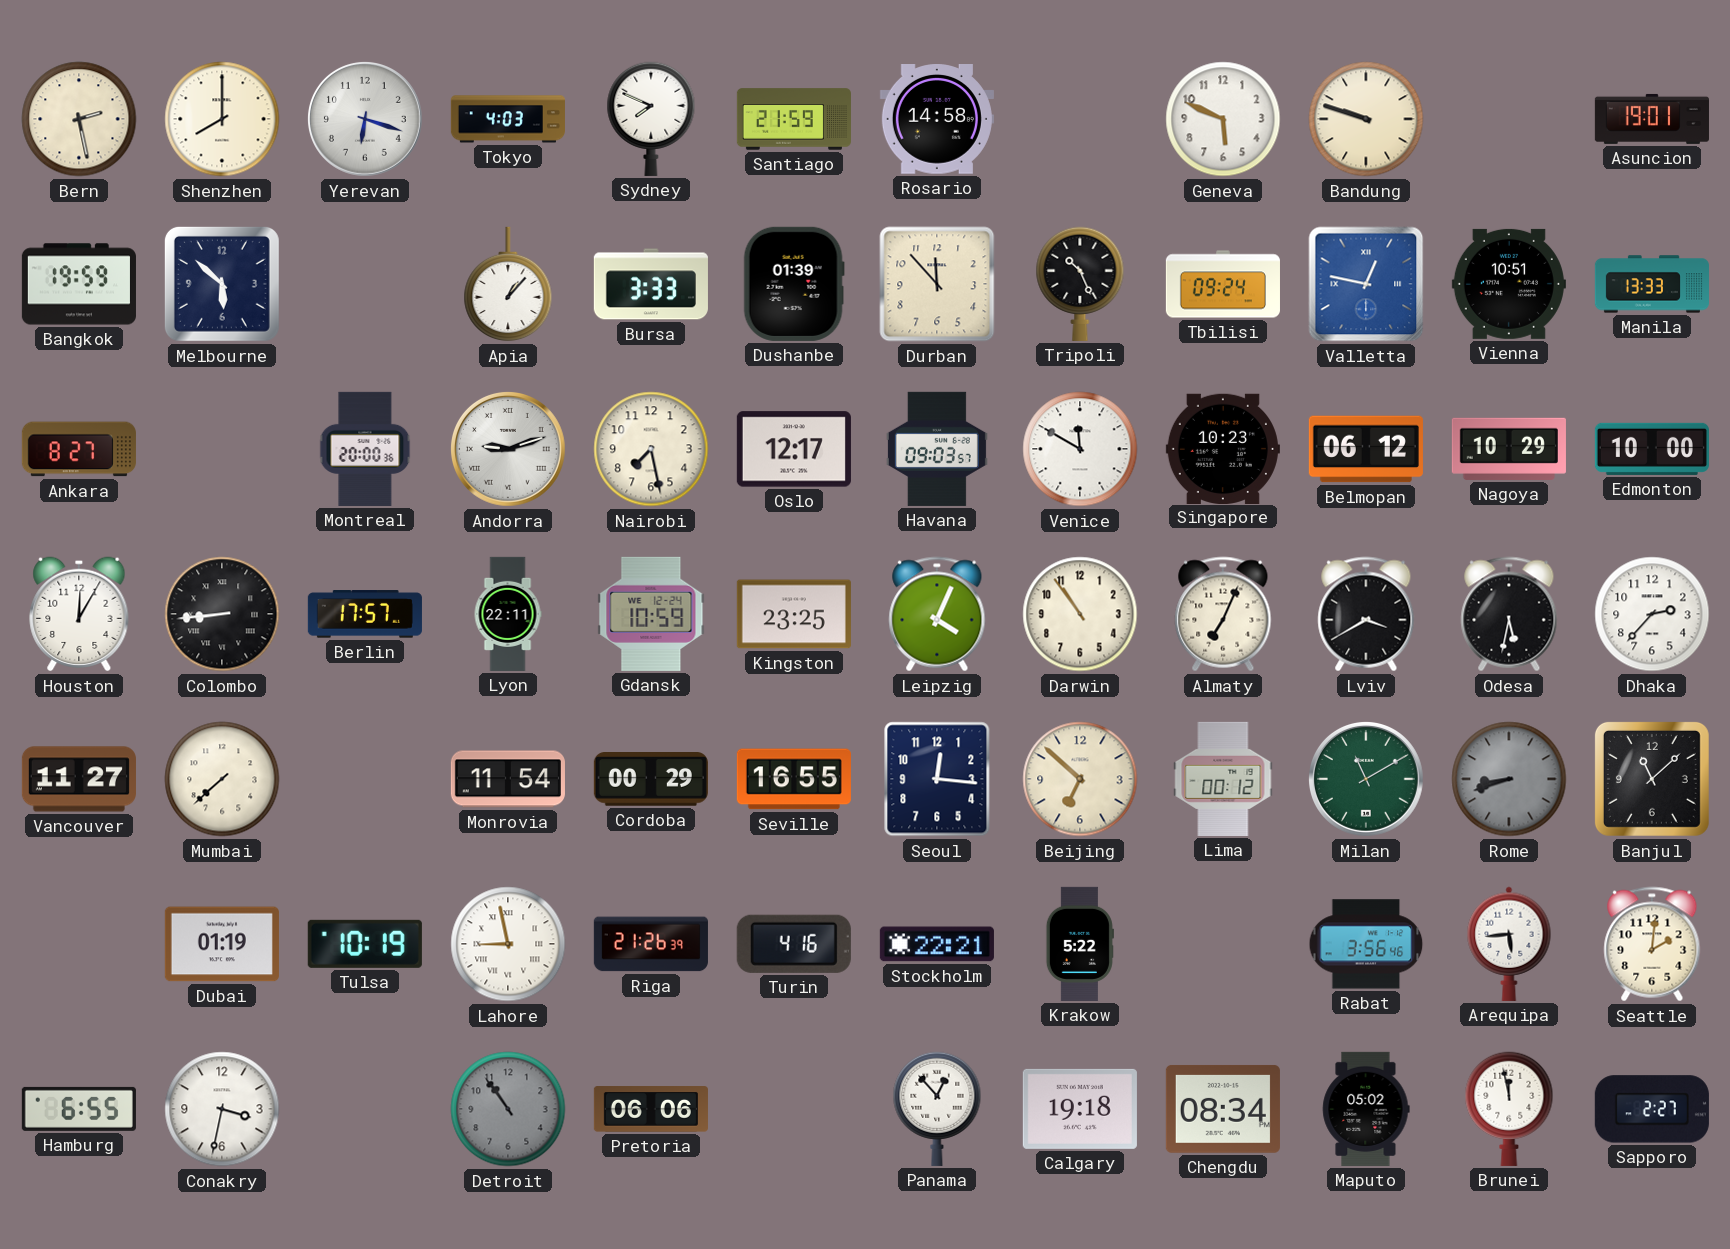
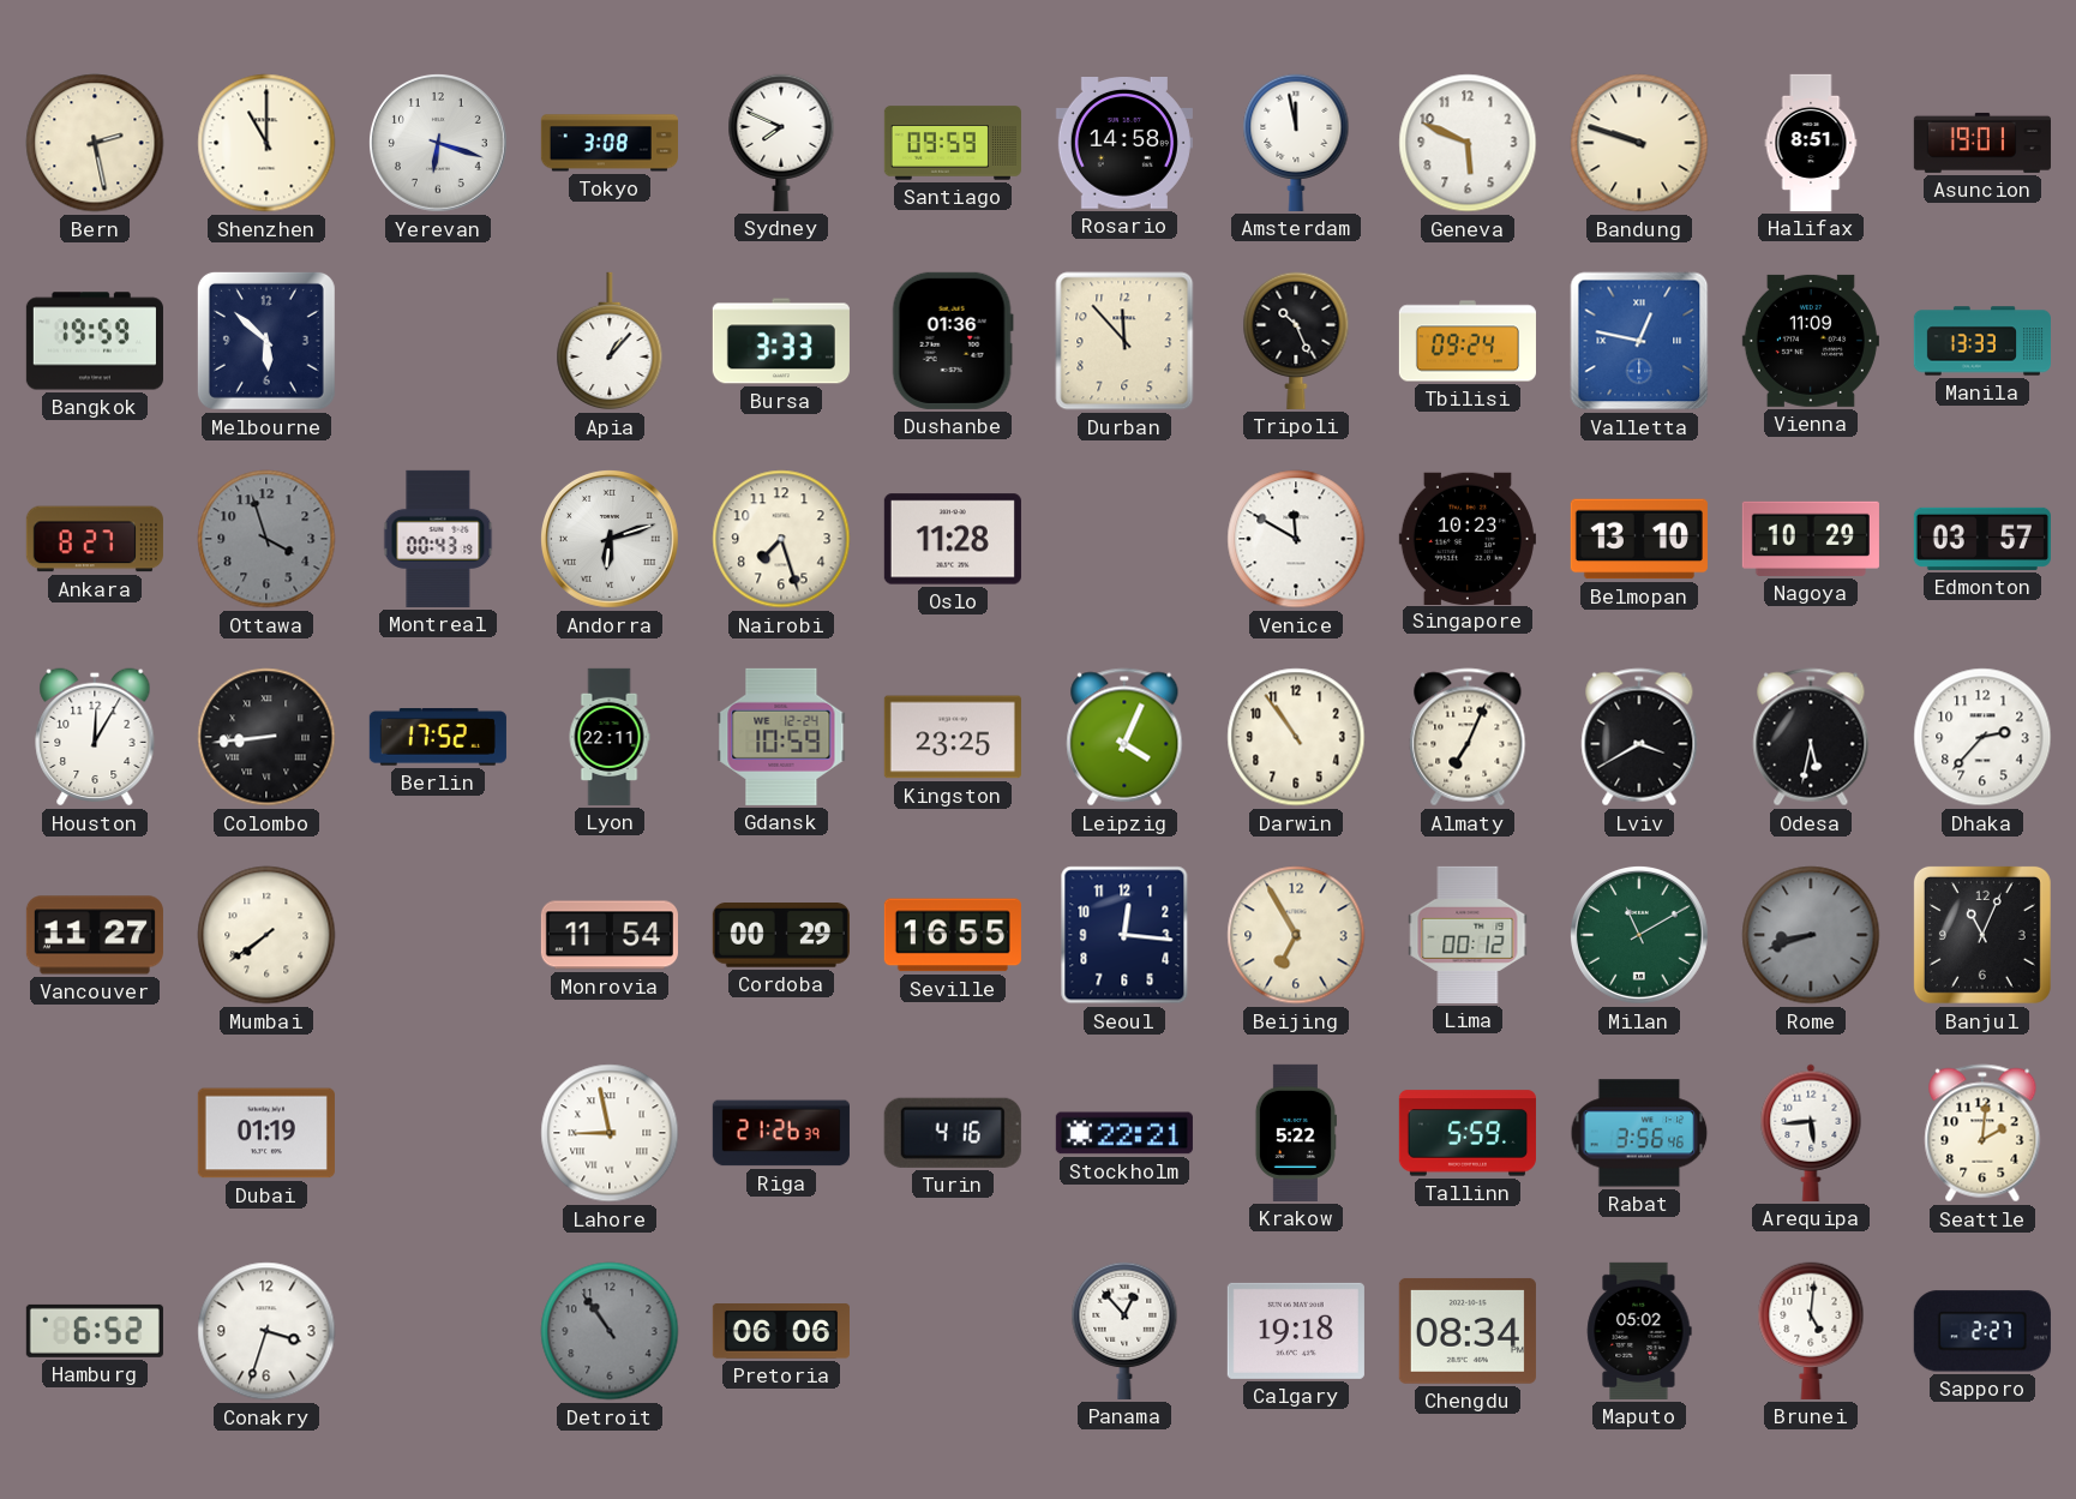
Shenzhen: 8:00 -> 11:00
Tokyo: 4:03 -> 3:08
Santiago: 21:59 -> 09:59
Amsterdam: none -> 11:58
Halifax: none -> 8:51
Dushanbe: 01:39 -> 01:36
Vienna: 10:51 -> 11:09
Ottawa: none -> 3:57
Montreal: 20:00 -> 00:43
Andorra: 9:12 -> 6:12
Nairobi: 7:28 -> 7:27
Oslo: 12:17 -> 11:28
Havana: 09:03 -> none
Belmopan: 06:12 -> 13:10
Edmonton: 10:00 -> 03:57
Berlin: 17:57 -> 17:52
Mumbai: 7:38 -> 7:39
Beijing: 6:52 -> 6:55
Banjul: 11:08 -> 11:04
Tulsa: 10:19 -> none
Tallinn: none -> 5:59
Hamburg: 6:55 -> 6:52
Conakry: 3:32 -> 3:33
Brunei: 11:58 -> 5:01
